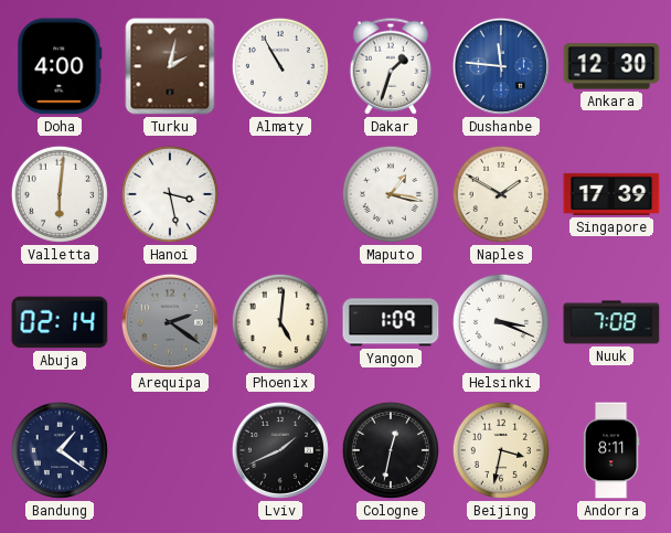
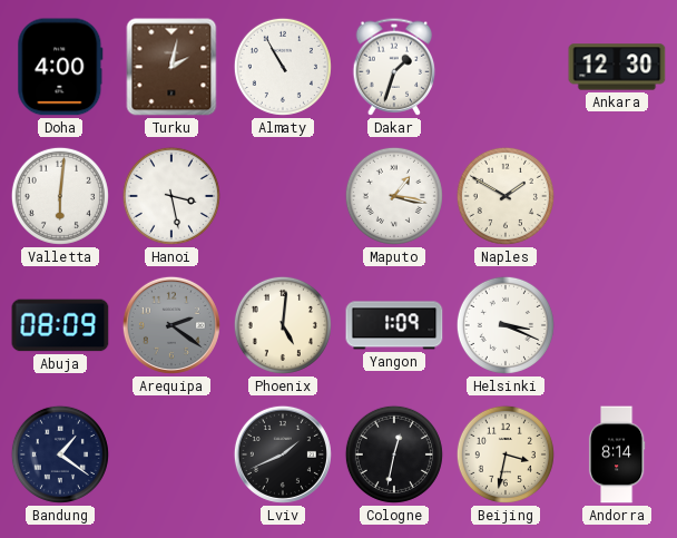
Dushanbe: 11:46 -> none
Singapore: 17:39 -> none
Abuja: 02:14 -> 08:09
Nuuk: 7:08 -> none
Andorra: 8:11 -> 8:14
